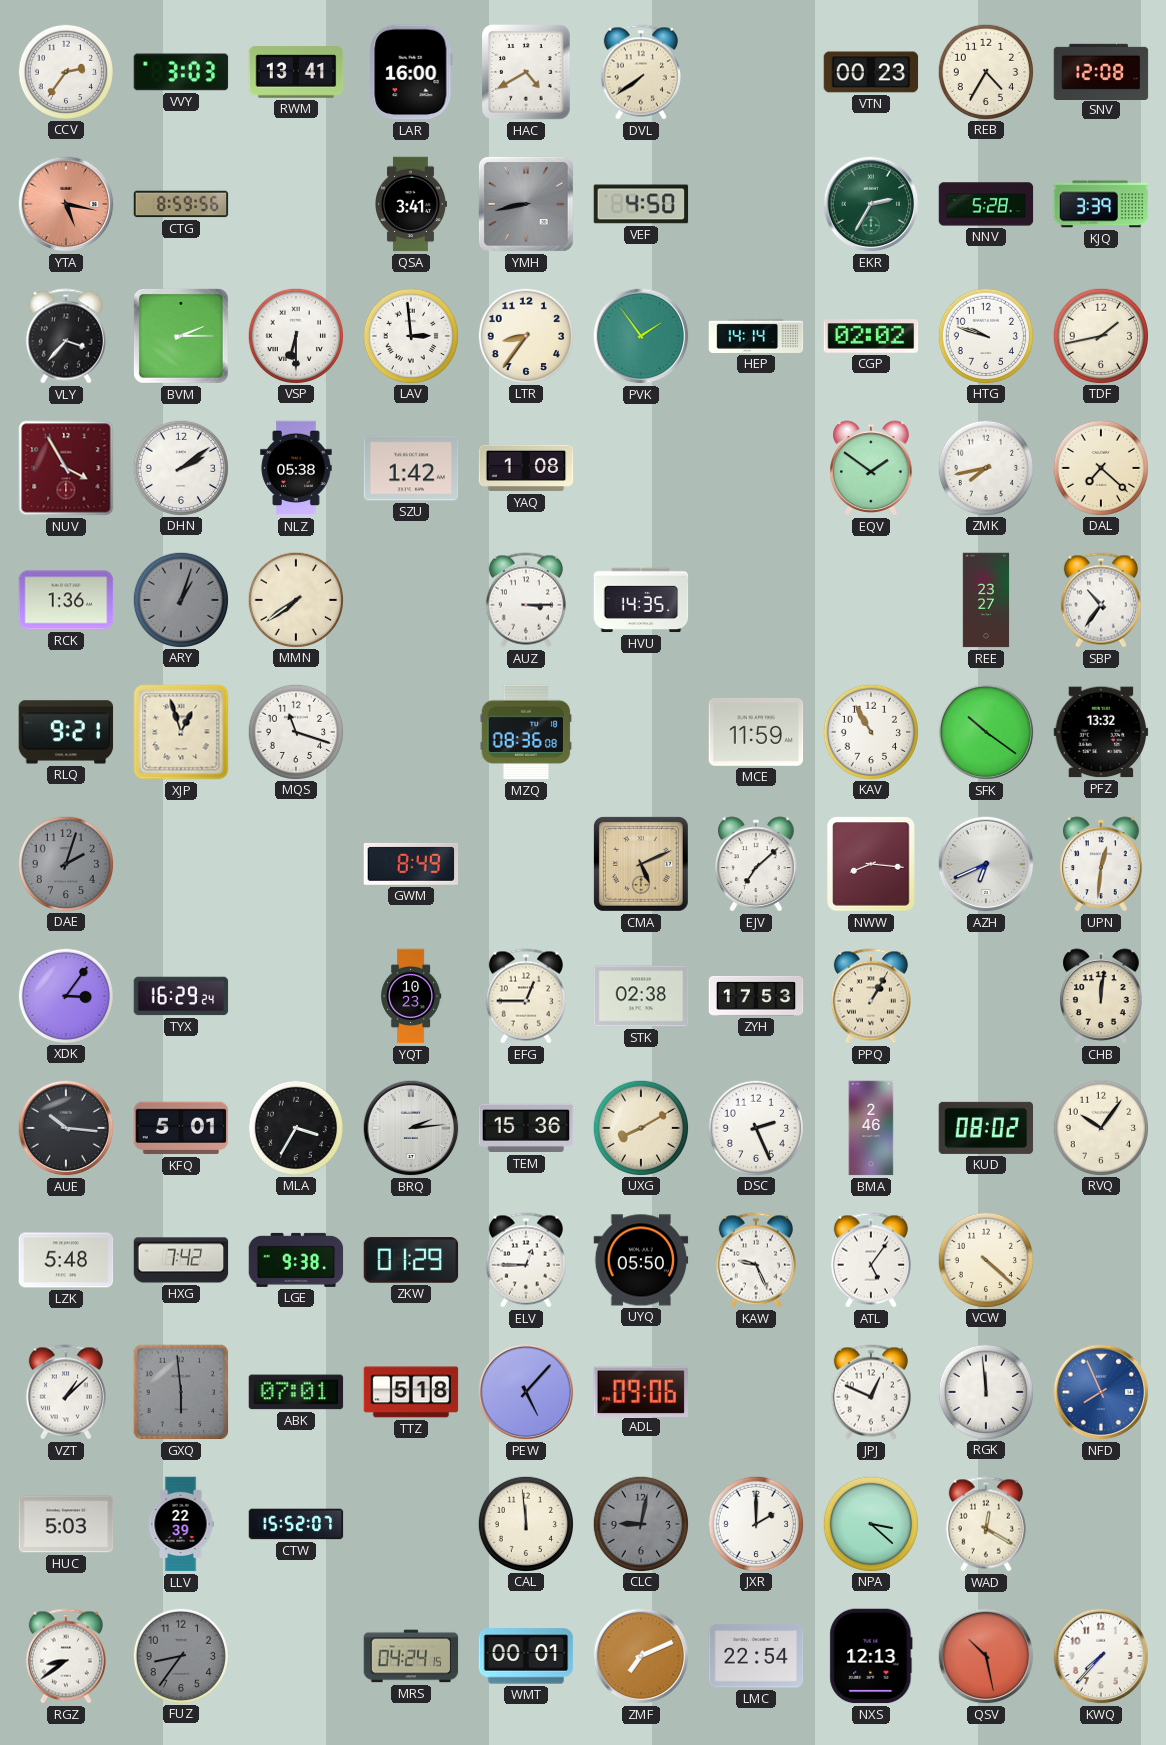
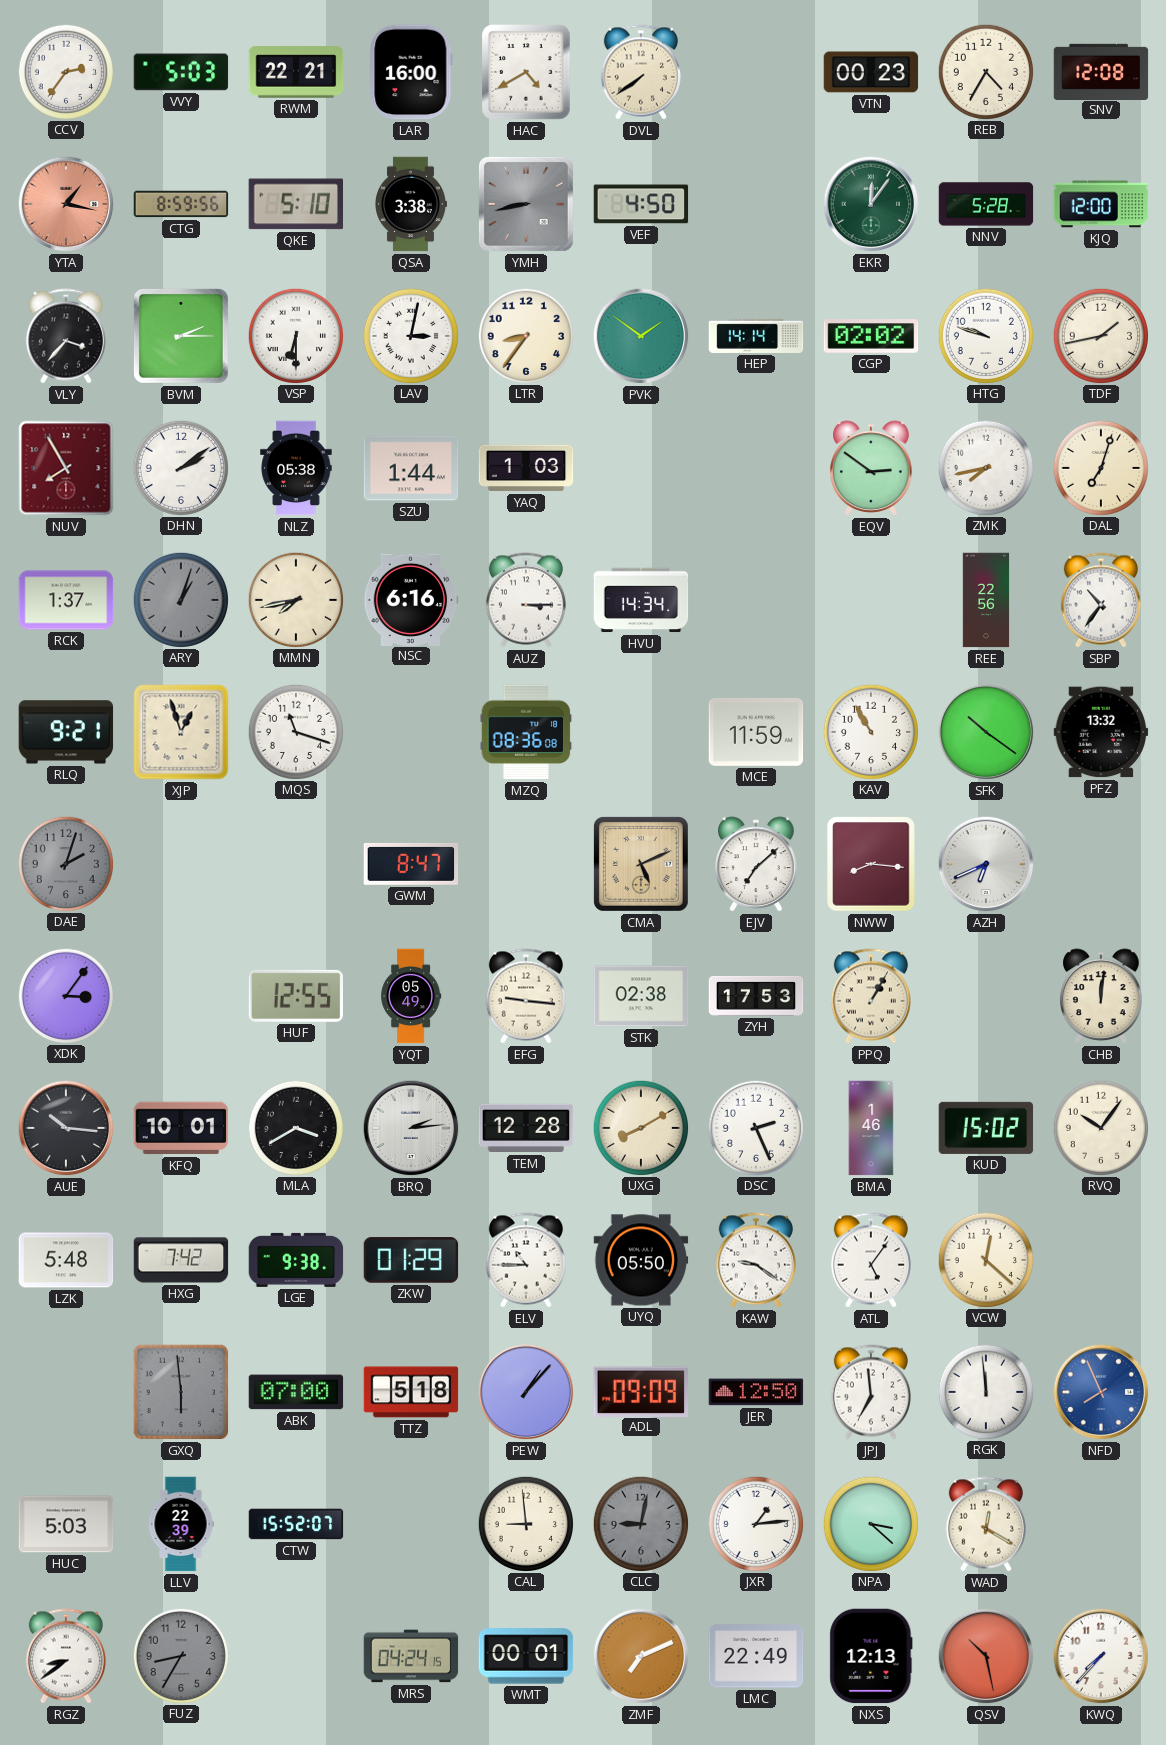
VVY: 3:03 -> 5:03
RWM: 13:41 -> 22:21
YTA: 5:17 -> 1:17
QKE: none -> 5:10
QSA: 3:41 -> 3:38
EKR: 2:35 -> 12:06
KJQ: 3:39 -> 12:00
LAV: 2:59 -> 3:02
PVK: 1:54 -> 1:51
NUV: 3:55 -> 7:55
SZU: 1:42 -> 1:44
YAQ: 1:08 -> 1:03
EQV: 1:51 -> 2:51
DAL: 7:22 -> 7:03
RCK: 1:36 -> 1:37
MMN: 7:39 -> 7:43
NSC: none -> 6:16
HVU: 14:35 -> 14:34
REE: 23:27 -> 22:56
GWM: 8:49 -> 8:47
UPN: 12:31 -> none
TYX: 16:29 -> none
HUF: none -> 12:55
YQT: 10:23 -> 05:49
EFG: 12:45 -> 9:16
KFQ: 5:01 -> 10:01
MLA: 3:35 -> 3:40
TEM: 15:36 -> 12:28
BMA: 2:46 -> 1:46
KUD: 08:02 -> 15:02
ELV: 12:45 -> 10:45
KAW: 9:26 -> 9:21
VCW: 4:22 -> 12:22
VZT: 1:08 -> none
ABK: 07:01 -> 07:00
PEW: 5:07 -> 1:07
ADL: 09:06 -> 09:09
JER: none -> 12:50
JPJ: 12:49 -> 6:59
CAL: 11:59 -> 8:59
JXR: 2:00 -> 1:14
FUZ: 8:36 -> 8:35
LMC: 22:54 -> 22:49
